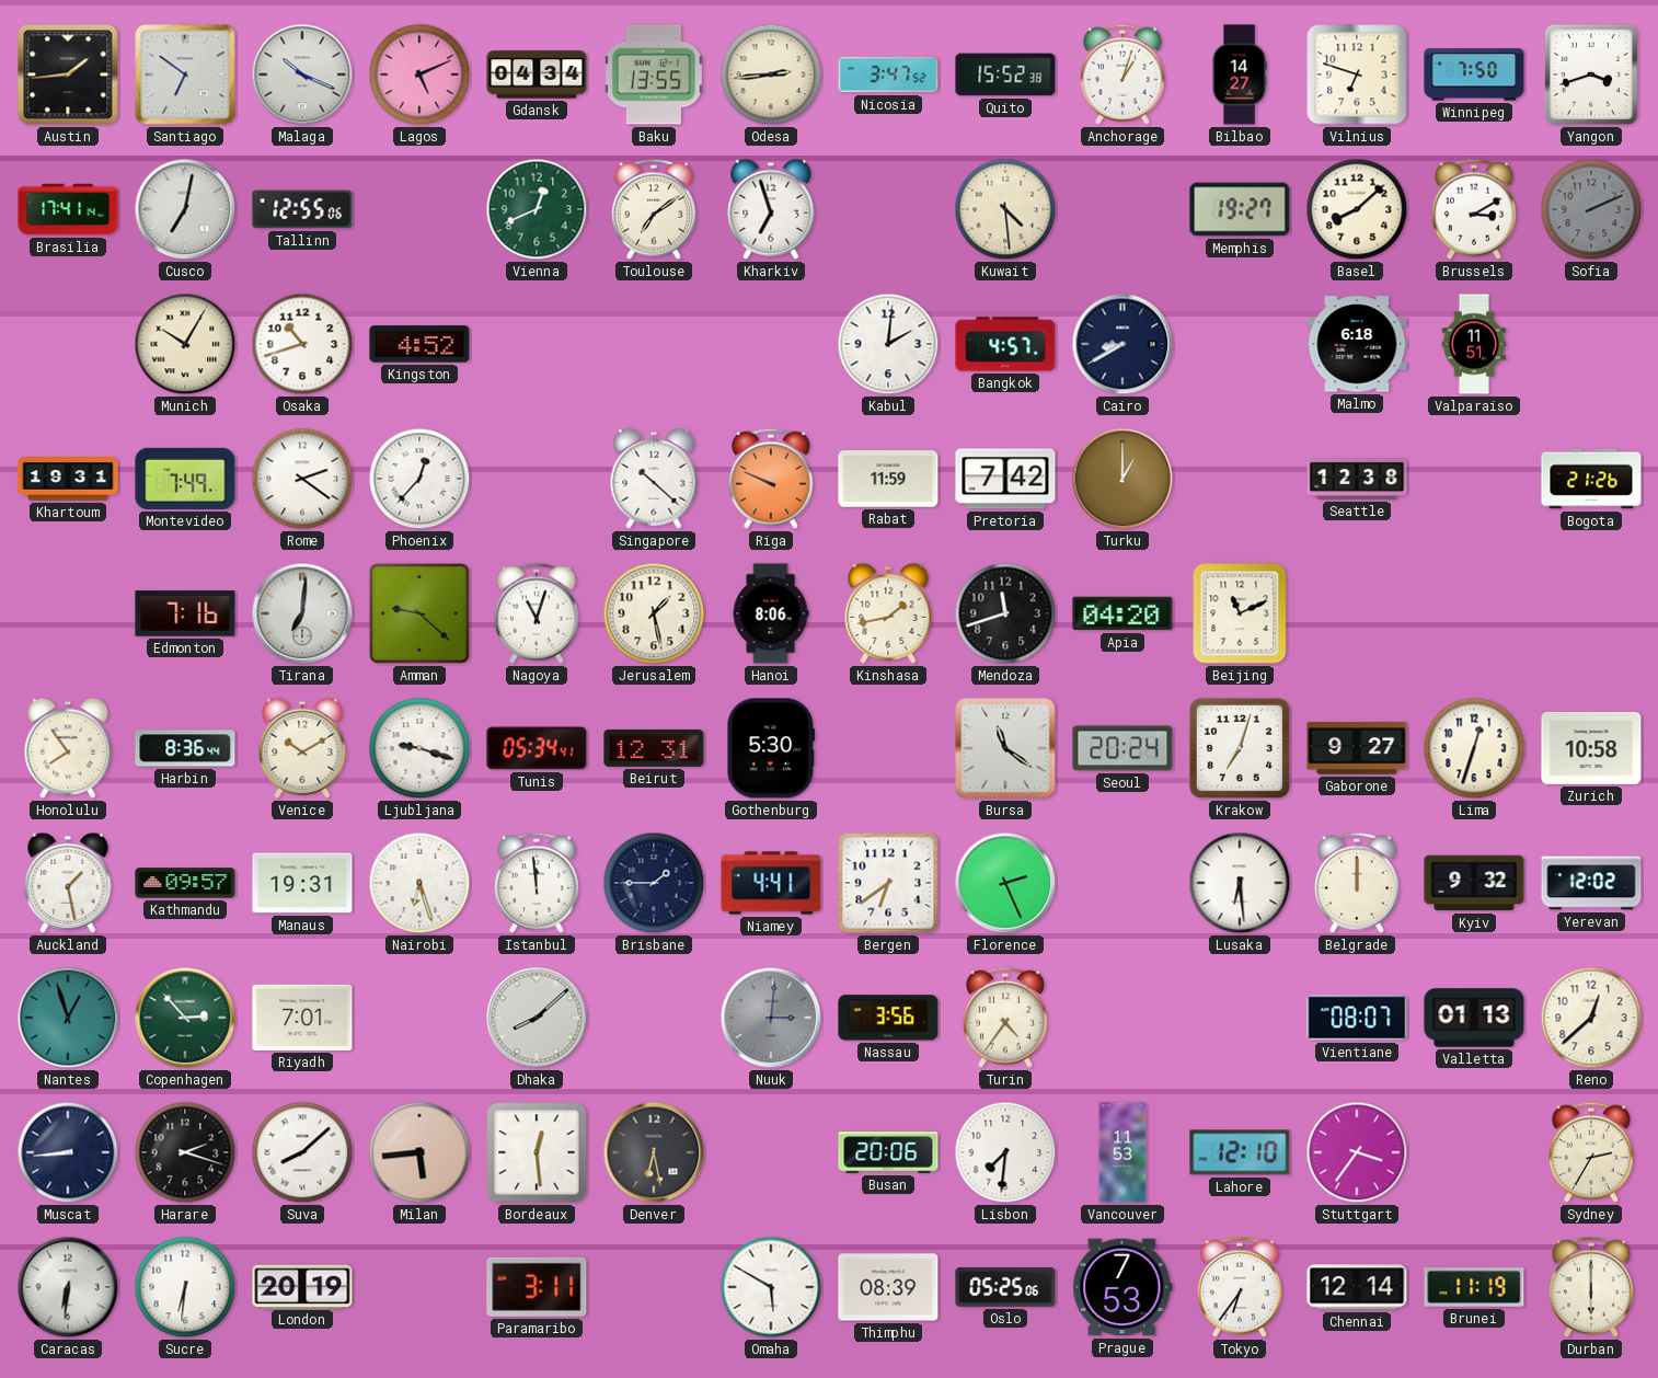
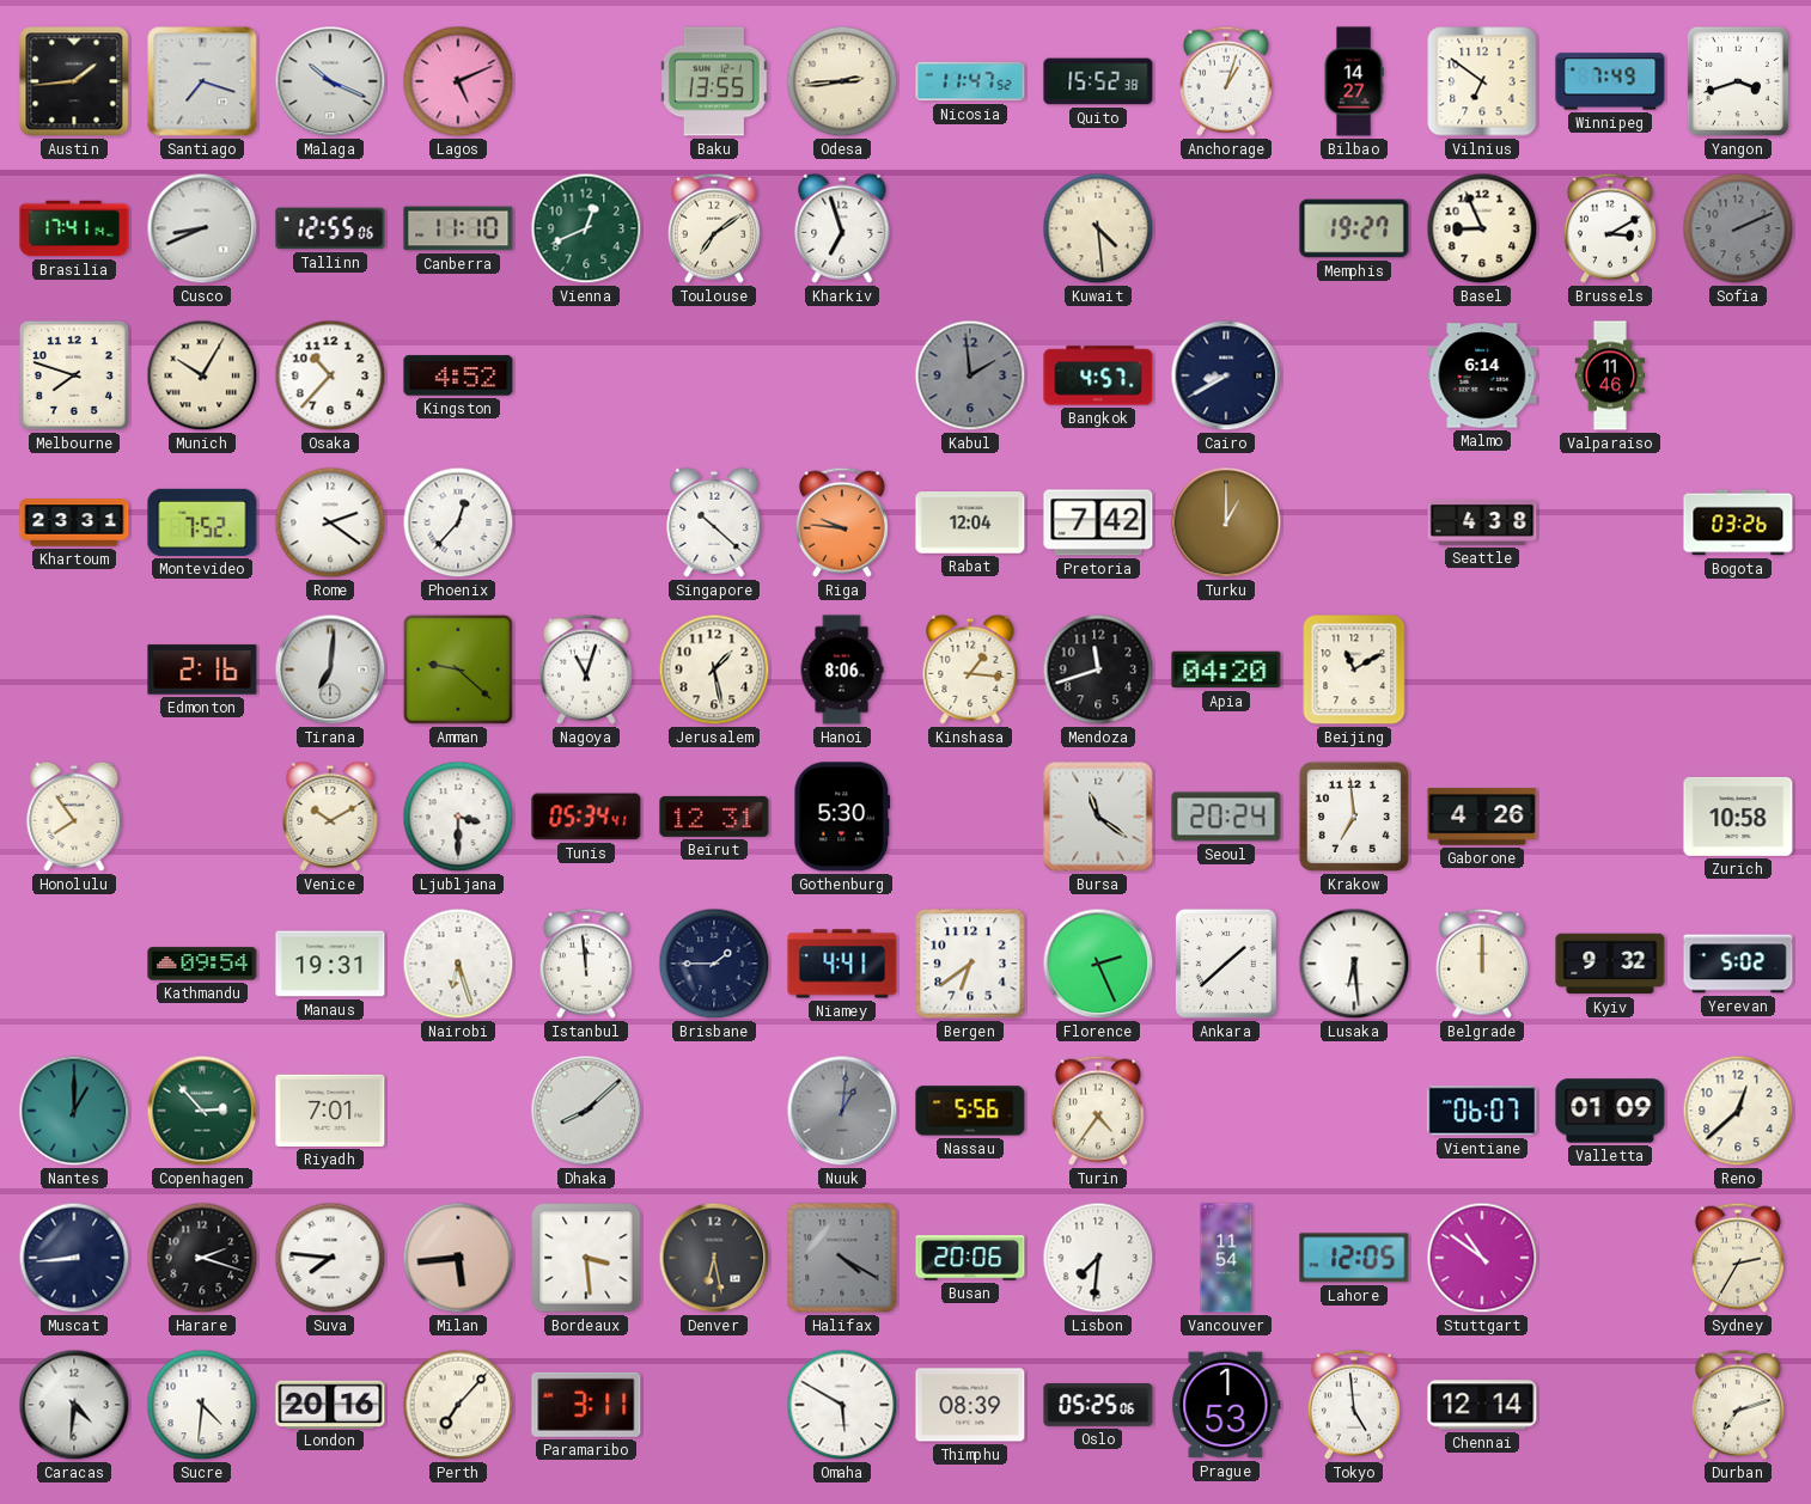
Santiago: 6:51 -> 7:18
Gdansk: 04:34 -> none
Nicosia: 3:47 -> 11:47
Vilnius: 6:48 -> 6:51
Winnipeg: 7:50 -> 7:49
Cusco: 7:02 -> 8:41
Canberra: none -> 11:10
Basel: 8:08 -> 8:56
Melbourne: none -> 7:48
Osaka: 10:42 -> 10:37
Kabul: 2:01 -> 1:59
Kabul dial: white -> grey
Malmo: 6:18 -> 6:14
Valparaiso: 11:51 -> 11:46
Khartoum: 19:31 -> 23:31
Montevideo: 7:49 -> 7:52
Riga: 9:49 -> 9:46
Rabat: 11:59 -> 12:04
Seattle: 12:38 -> 4:38
Bogota: 21:26 -> 03:26
Edmonton: 7:16 -> 2:16
Kinshasa: 1:43 -> 1:16
Beijing: 11:11 -> 11:10
Harbin: 8:36 -> none
Ljubljana: 9:18 -> 3:30
Krakow: 7:03 -> 6:59
Gaborone: 9:27 -> 4:26
Lima: 12:33 -> none
Auckland: 1:28 -> none
Kathmandu: 09:57 -> 09:54
Ankara: none -> 1:38
Yerevan: 12:02 -> 5:02
Nantes: 12:57 -> 1:00
Nuuk: 3:01 -> 1:01
Nassau: 3:56 -> 5:56
Vientiane: 08:07 -> 06:07
Valletta: 01:13 -> 01:09
Suva: 8:08 -> 7:46
Bordeaux: 12:29 -> 3:29
Halifax: none -> 4:20
Vancouver: 11:53 -> 11:54
Lahore: 12:10 -> 12:05
Stuttgart: 3:36 -> 10:51
Caracas: 6:31 -> 4:31
Sucre: 6:31 -> 4:31
London: 20:19 -> 20:16
Perth: none -> 7:07
Prague: 7:53 -> 1:53
Tokyo: 6:36 -> 4:59
Brunei: 11:19 -> none
Durban: 6:00 -> 7:12
